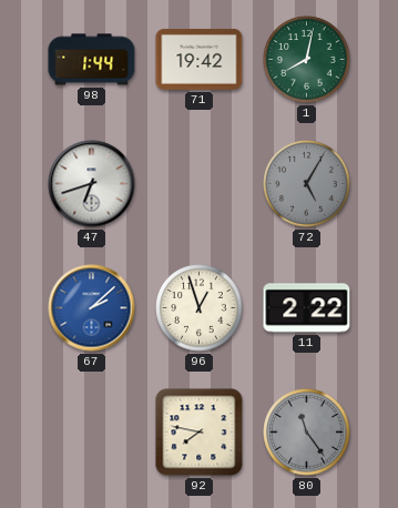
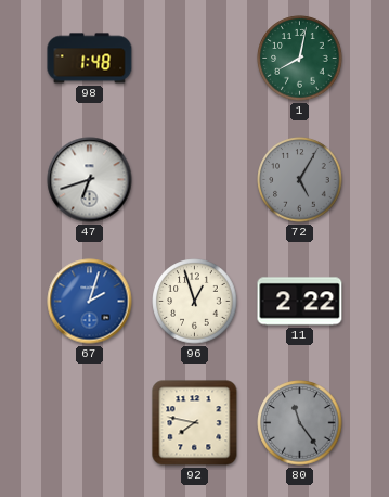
98: 1:44 -> 1:48
71: 19:42 -> none
67: 2:08 -> 2:03
